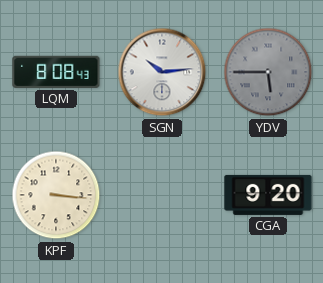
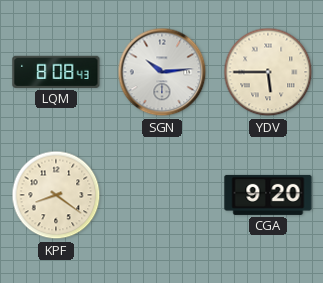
YDV dial: grey -> cream
KPF: 3:16 -> 8:21
